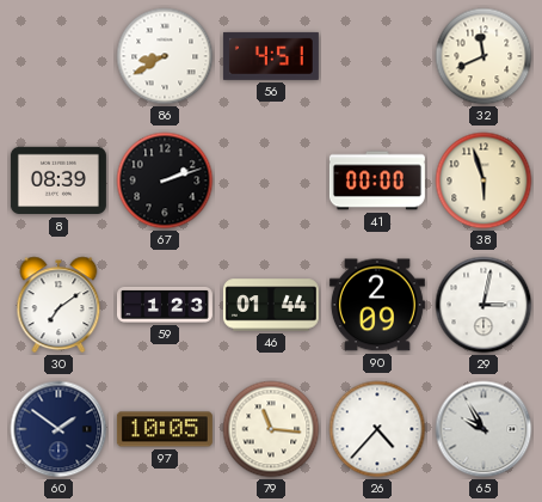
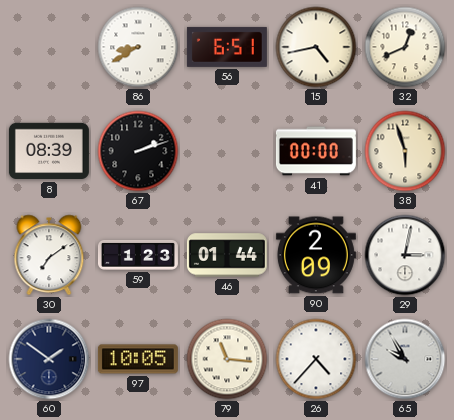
56: 4:51 -> 6:51
15: none -> 4:43
32: 11:41 -> 12:41
